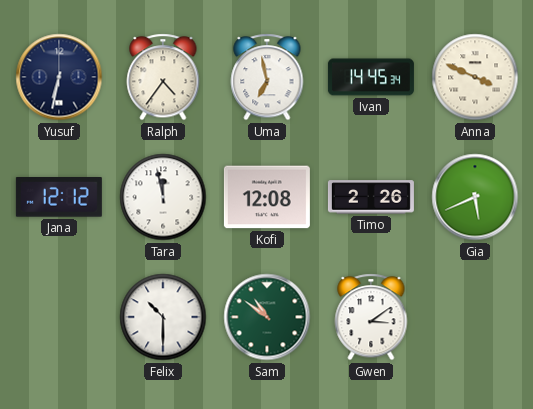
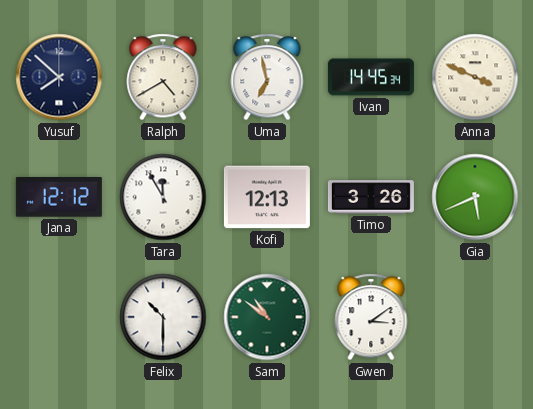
Yusuf: 6:32 -> 7:52
Ralph: 4:36 -> 4:40
Tara: 11:58 -> 11:55
Kofi: 12:08 -> 12:13
Timo: 2:26 -> 3:26
